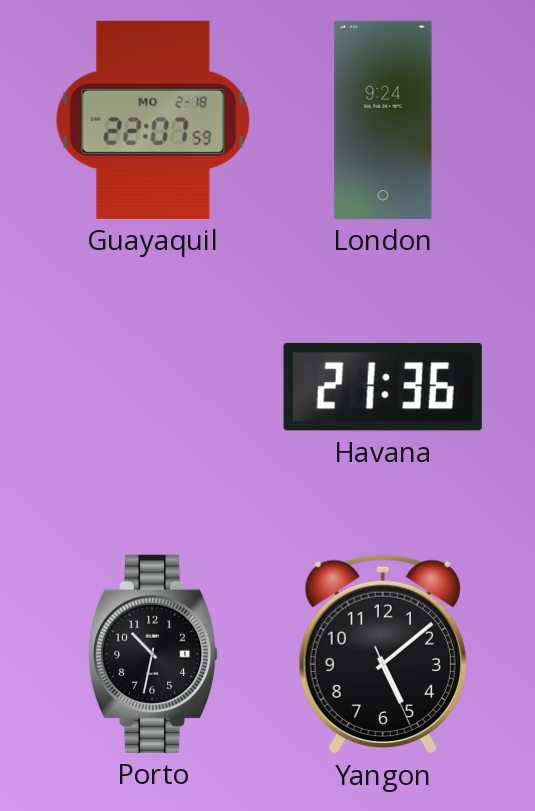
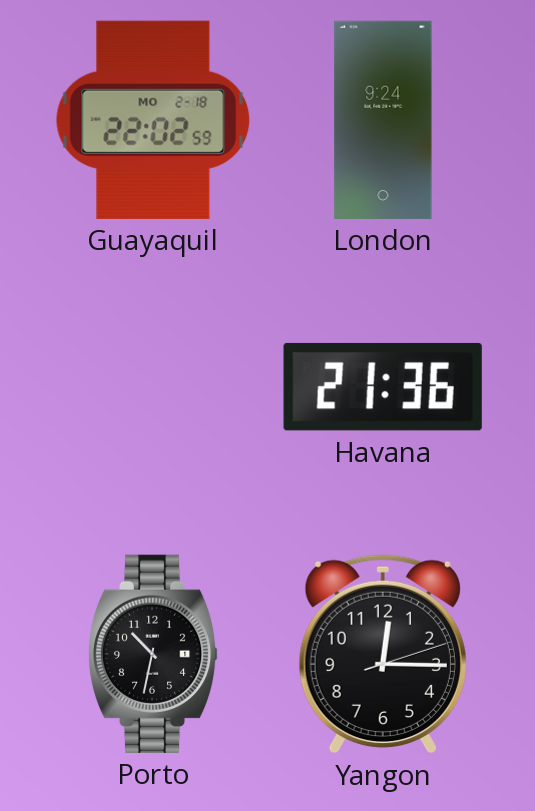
Guayaquil: 22:07 -> 22:02
Yangon: 5:08 -> 12:15
